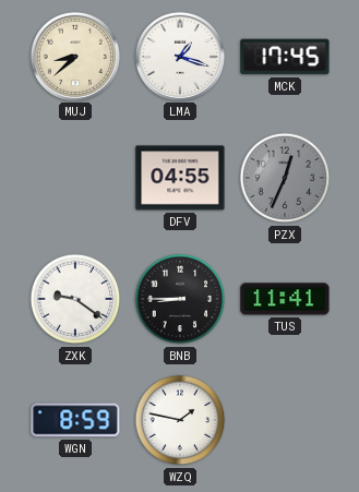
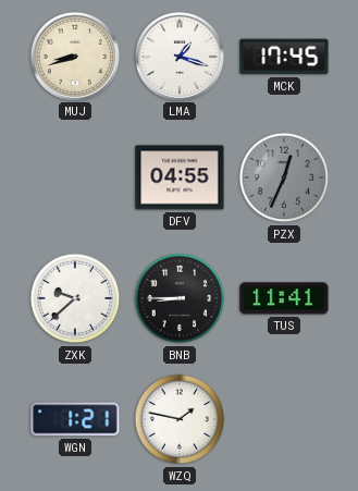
MUJ: 8:38 -> 8:42
ZXK: 9:21 -> 9:38
WGN: 8:59 -> 1:21
